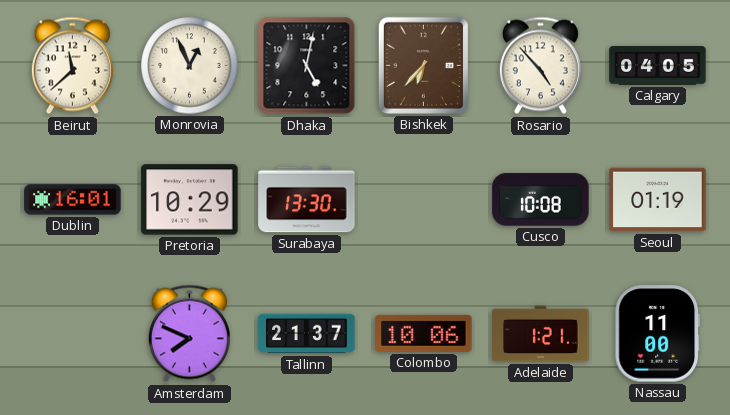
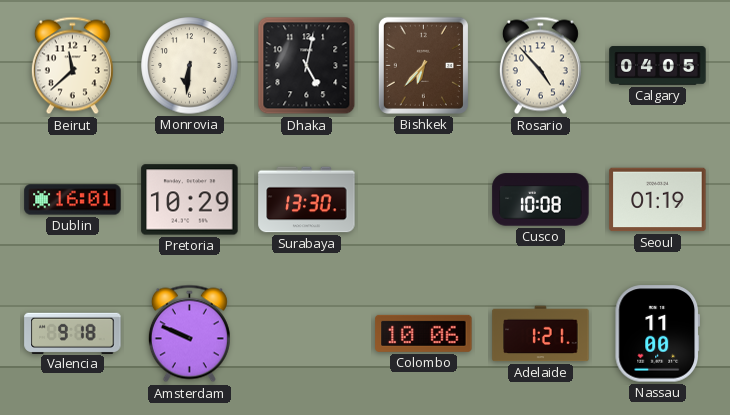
Monrovia: 12:56 -> 6:31
Valencia: none -> 9:18
Amsterdam: 7:49 -> 9:49
Tallinn: 21:37 -> none
